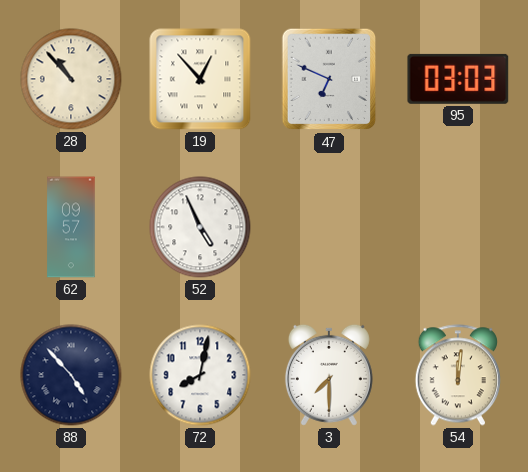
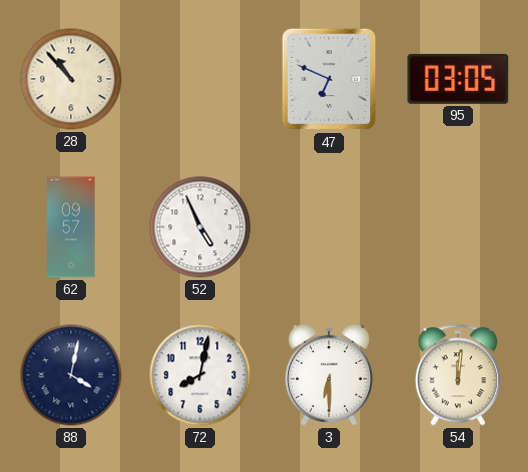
19: 12:53 -> none
95: 03:03 -> 03:05
88: 4:53 -> 4:02
3: 7:30 -> 6:30
